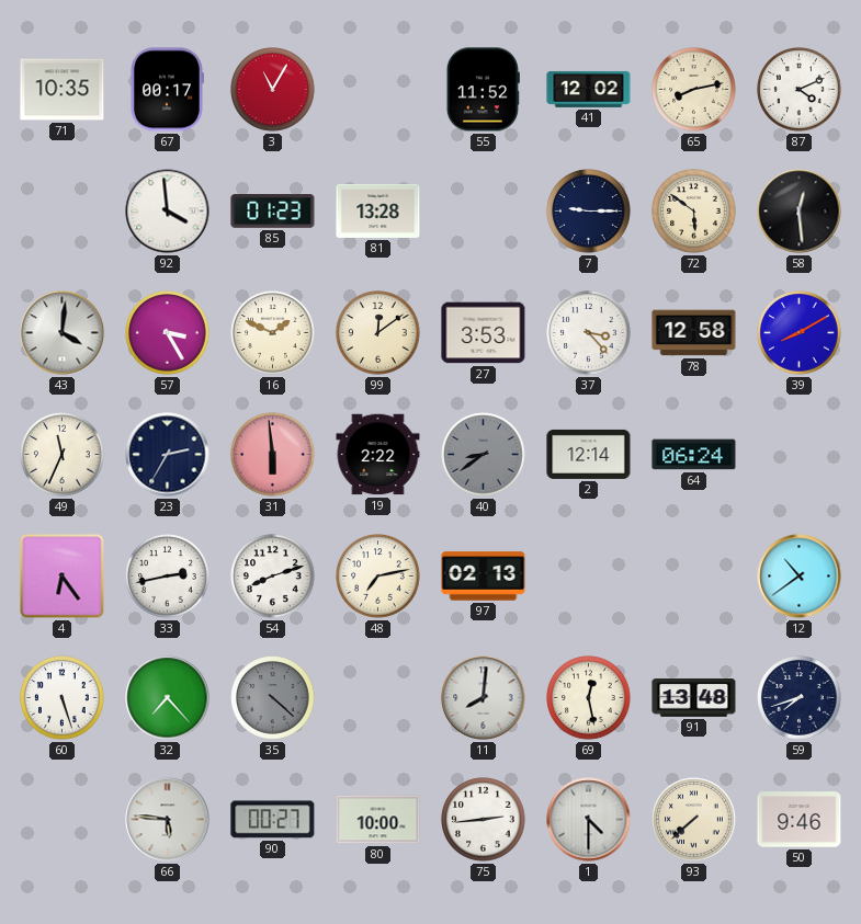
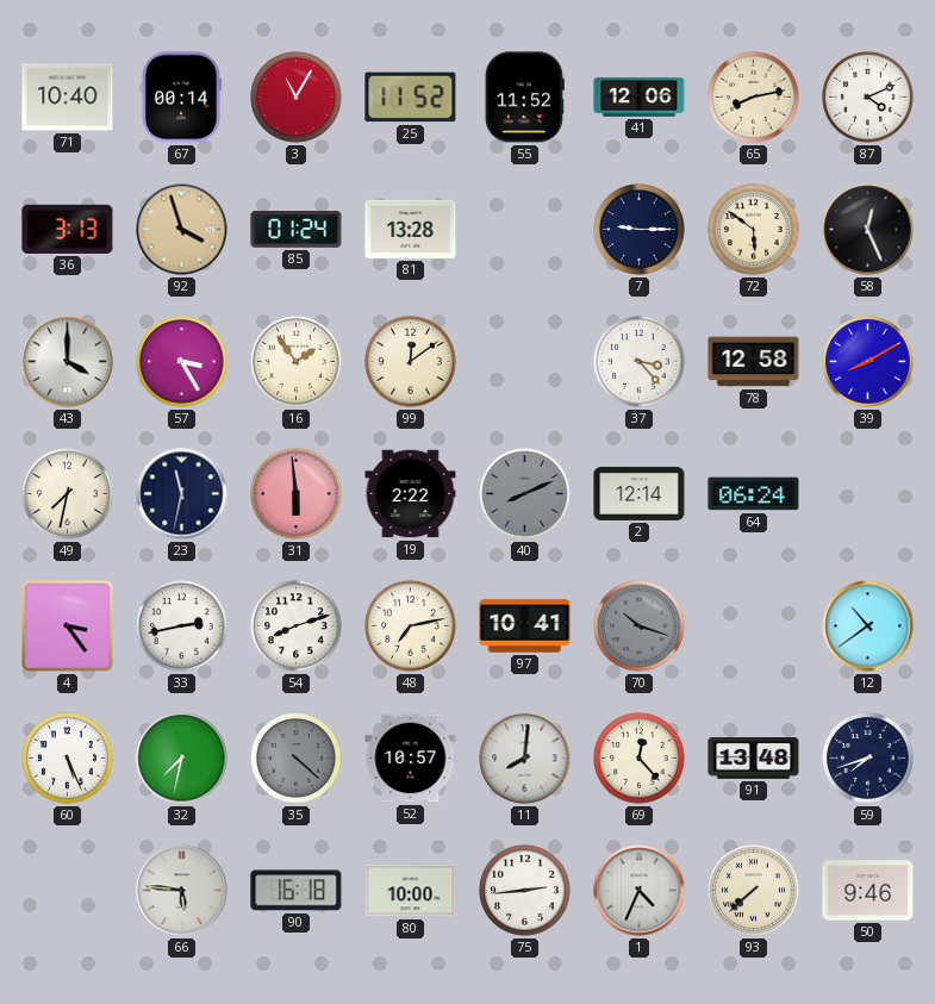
71: 10:35 -> 10:40
67: 00:17 -> 00:14
25: none -> 11:52
41: 12:02 -> 12:06
36: none -> 3:13
92: 3:59 -> 3:57
92 dial: white -> champagne
85: 01:23 -> 01:24
58: 12:29 -> 12:26
43: 4:01 -> 4:00
16: 1:49 -> 1:54
27: 3:53 -> none
49: 11:34 -> 7:32
23: 2:35 -> 11:32
40: 8:39 -> 8:11
4: 6:24 -> 3:24
97: 02:13 -> 10:41
70: none -> 10:18
60: 5:27 -> 5:26
32: 7:23 -> 7:32
52: none -> 10:57
69: 12:28 -> 12:23
90: 00:27 -> 16:18
1: 4:30 -> 4:34
